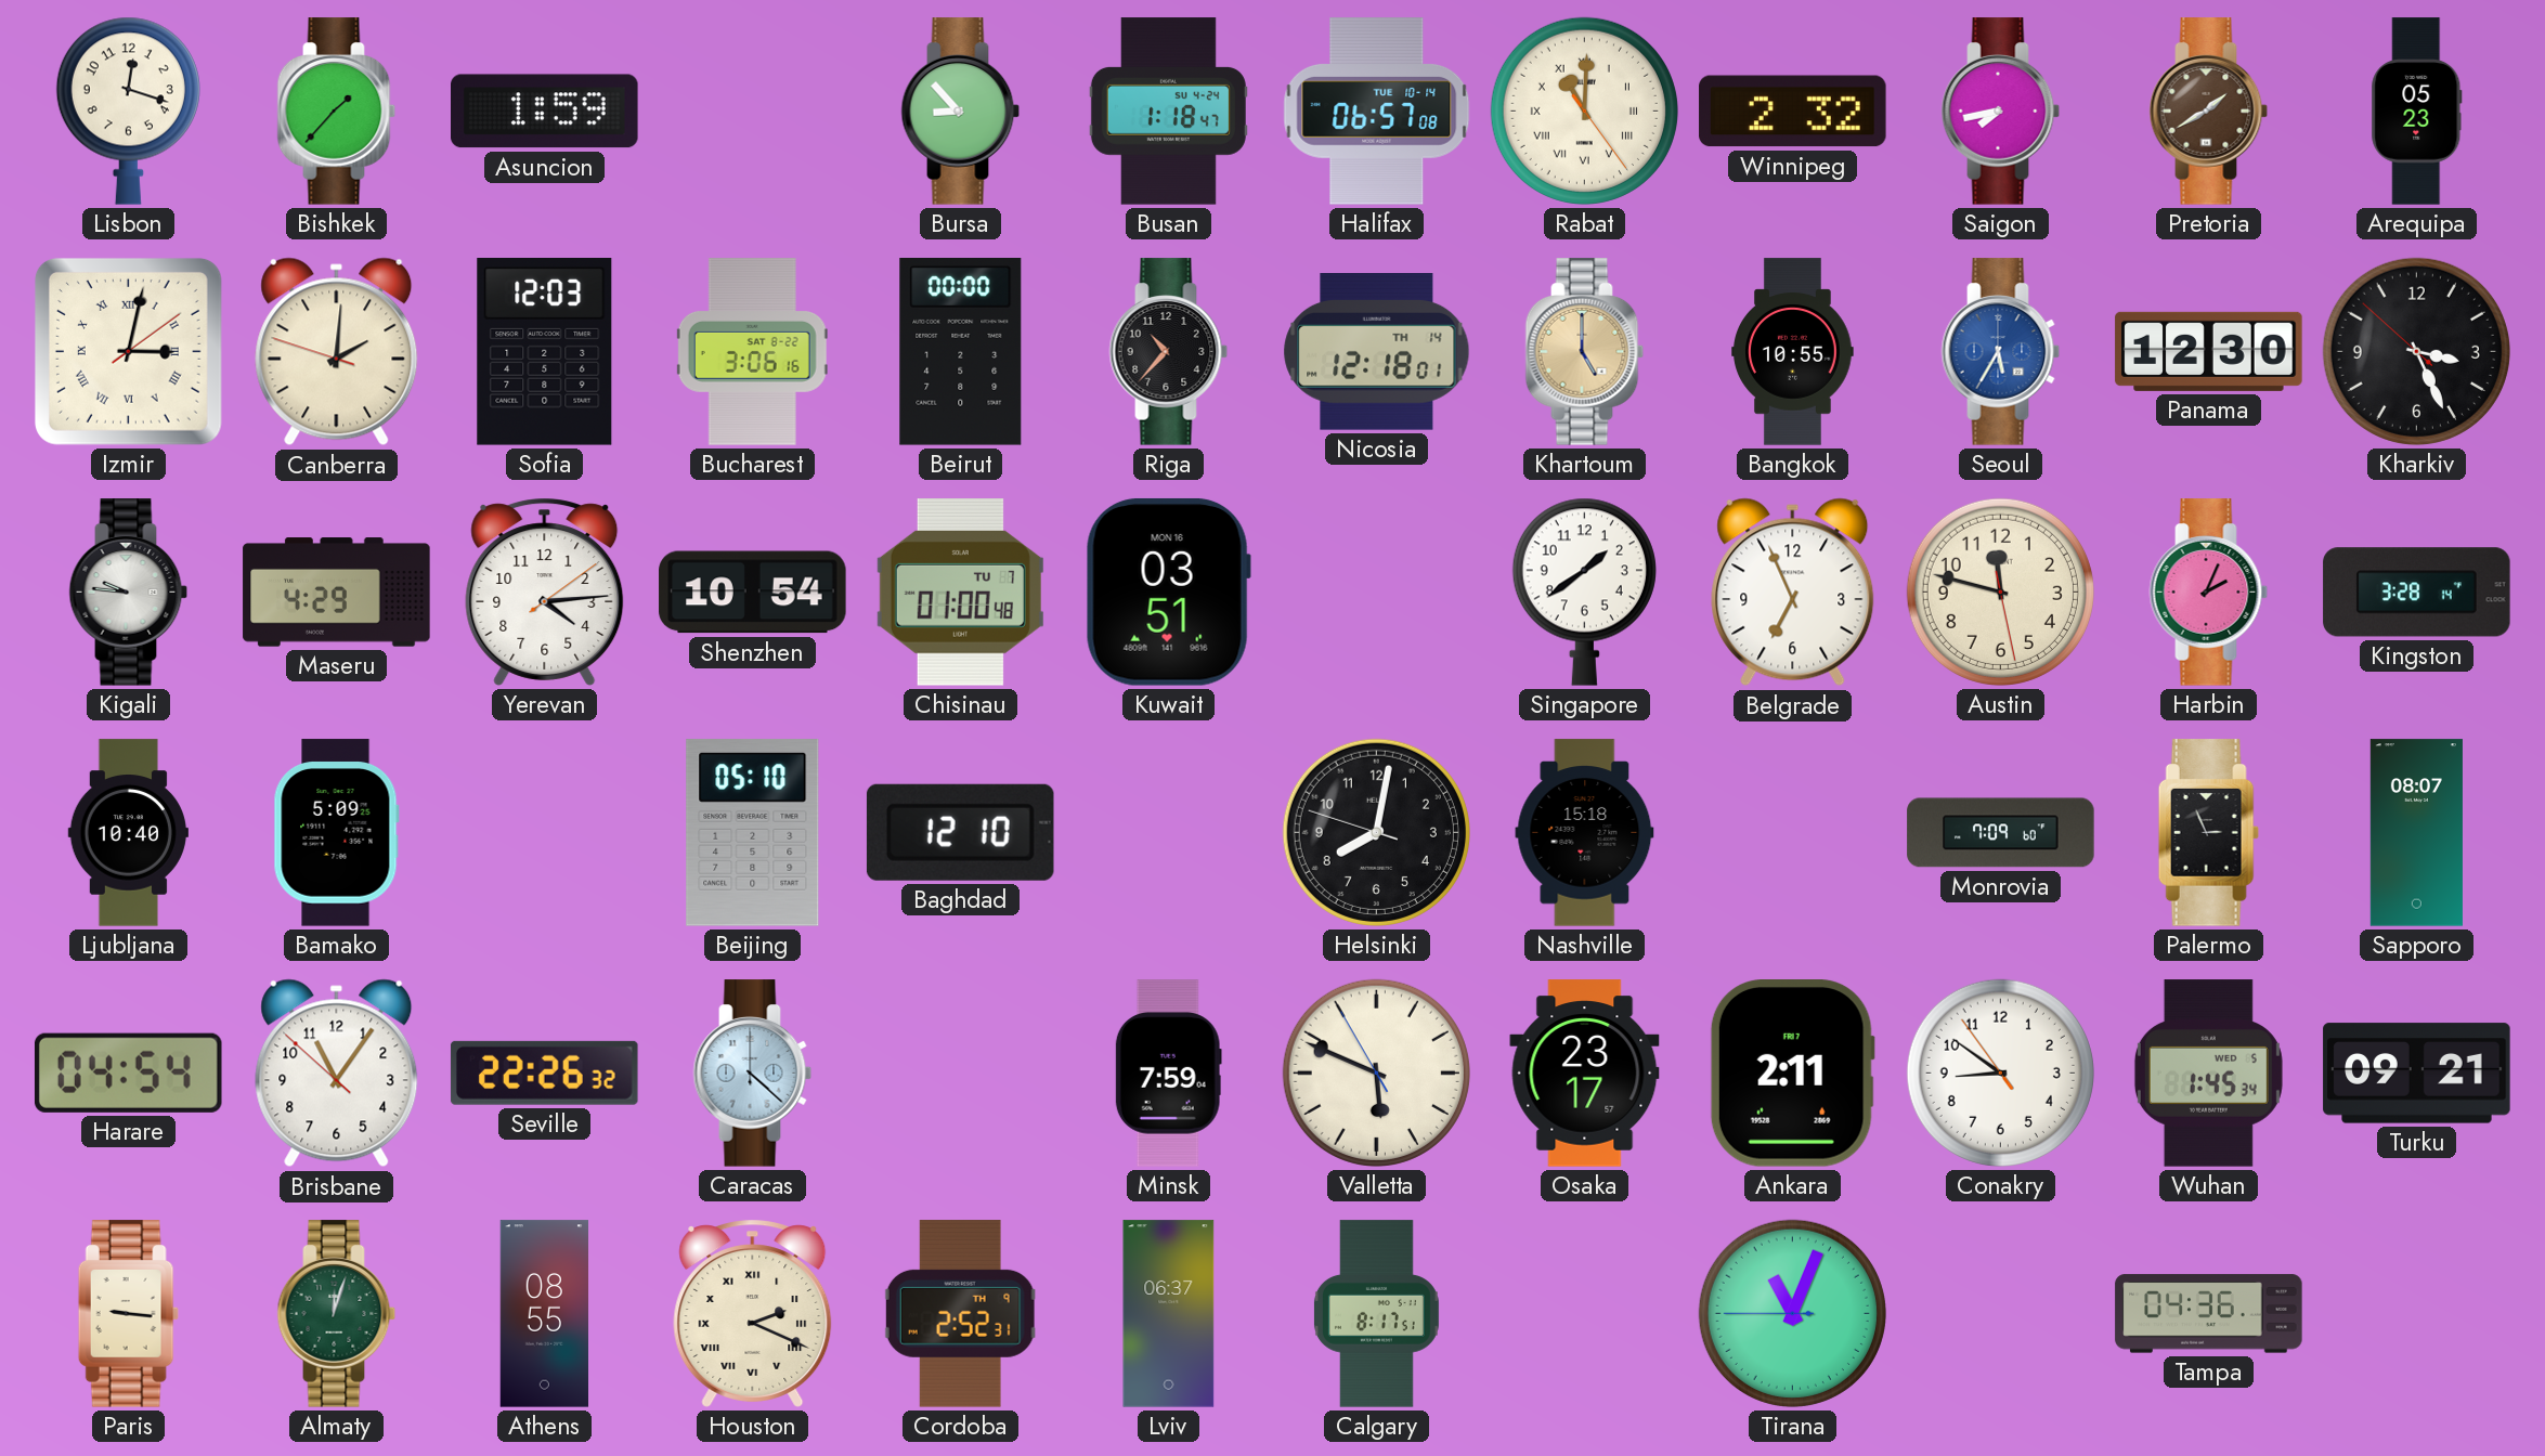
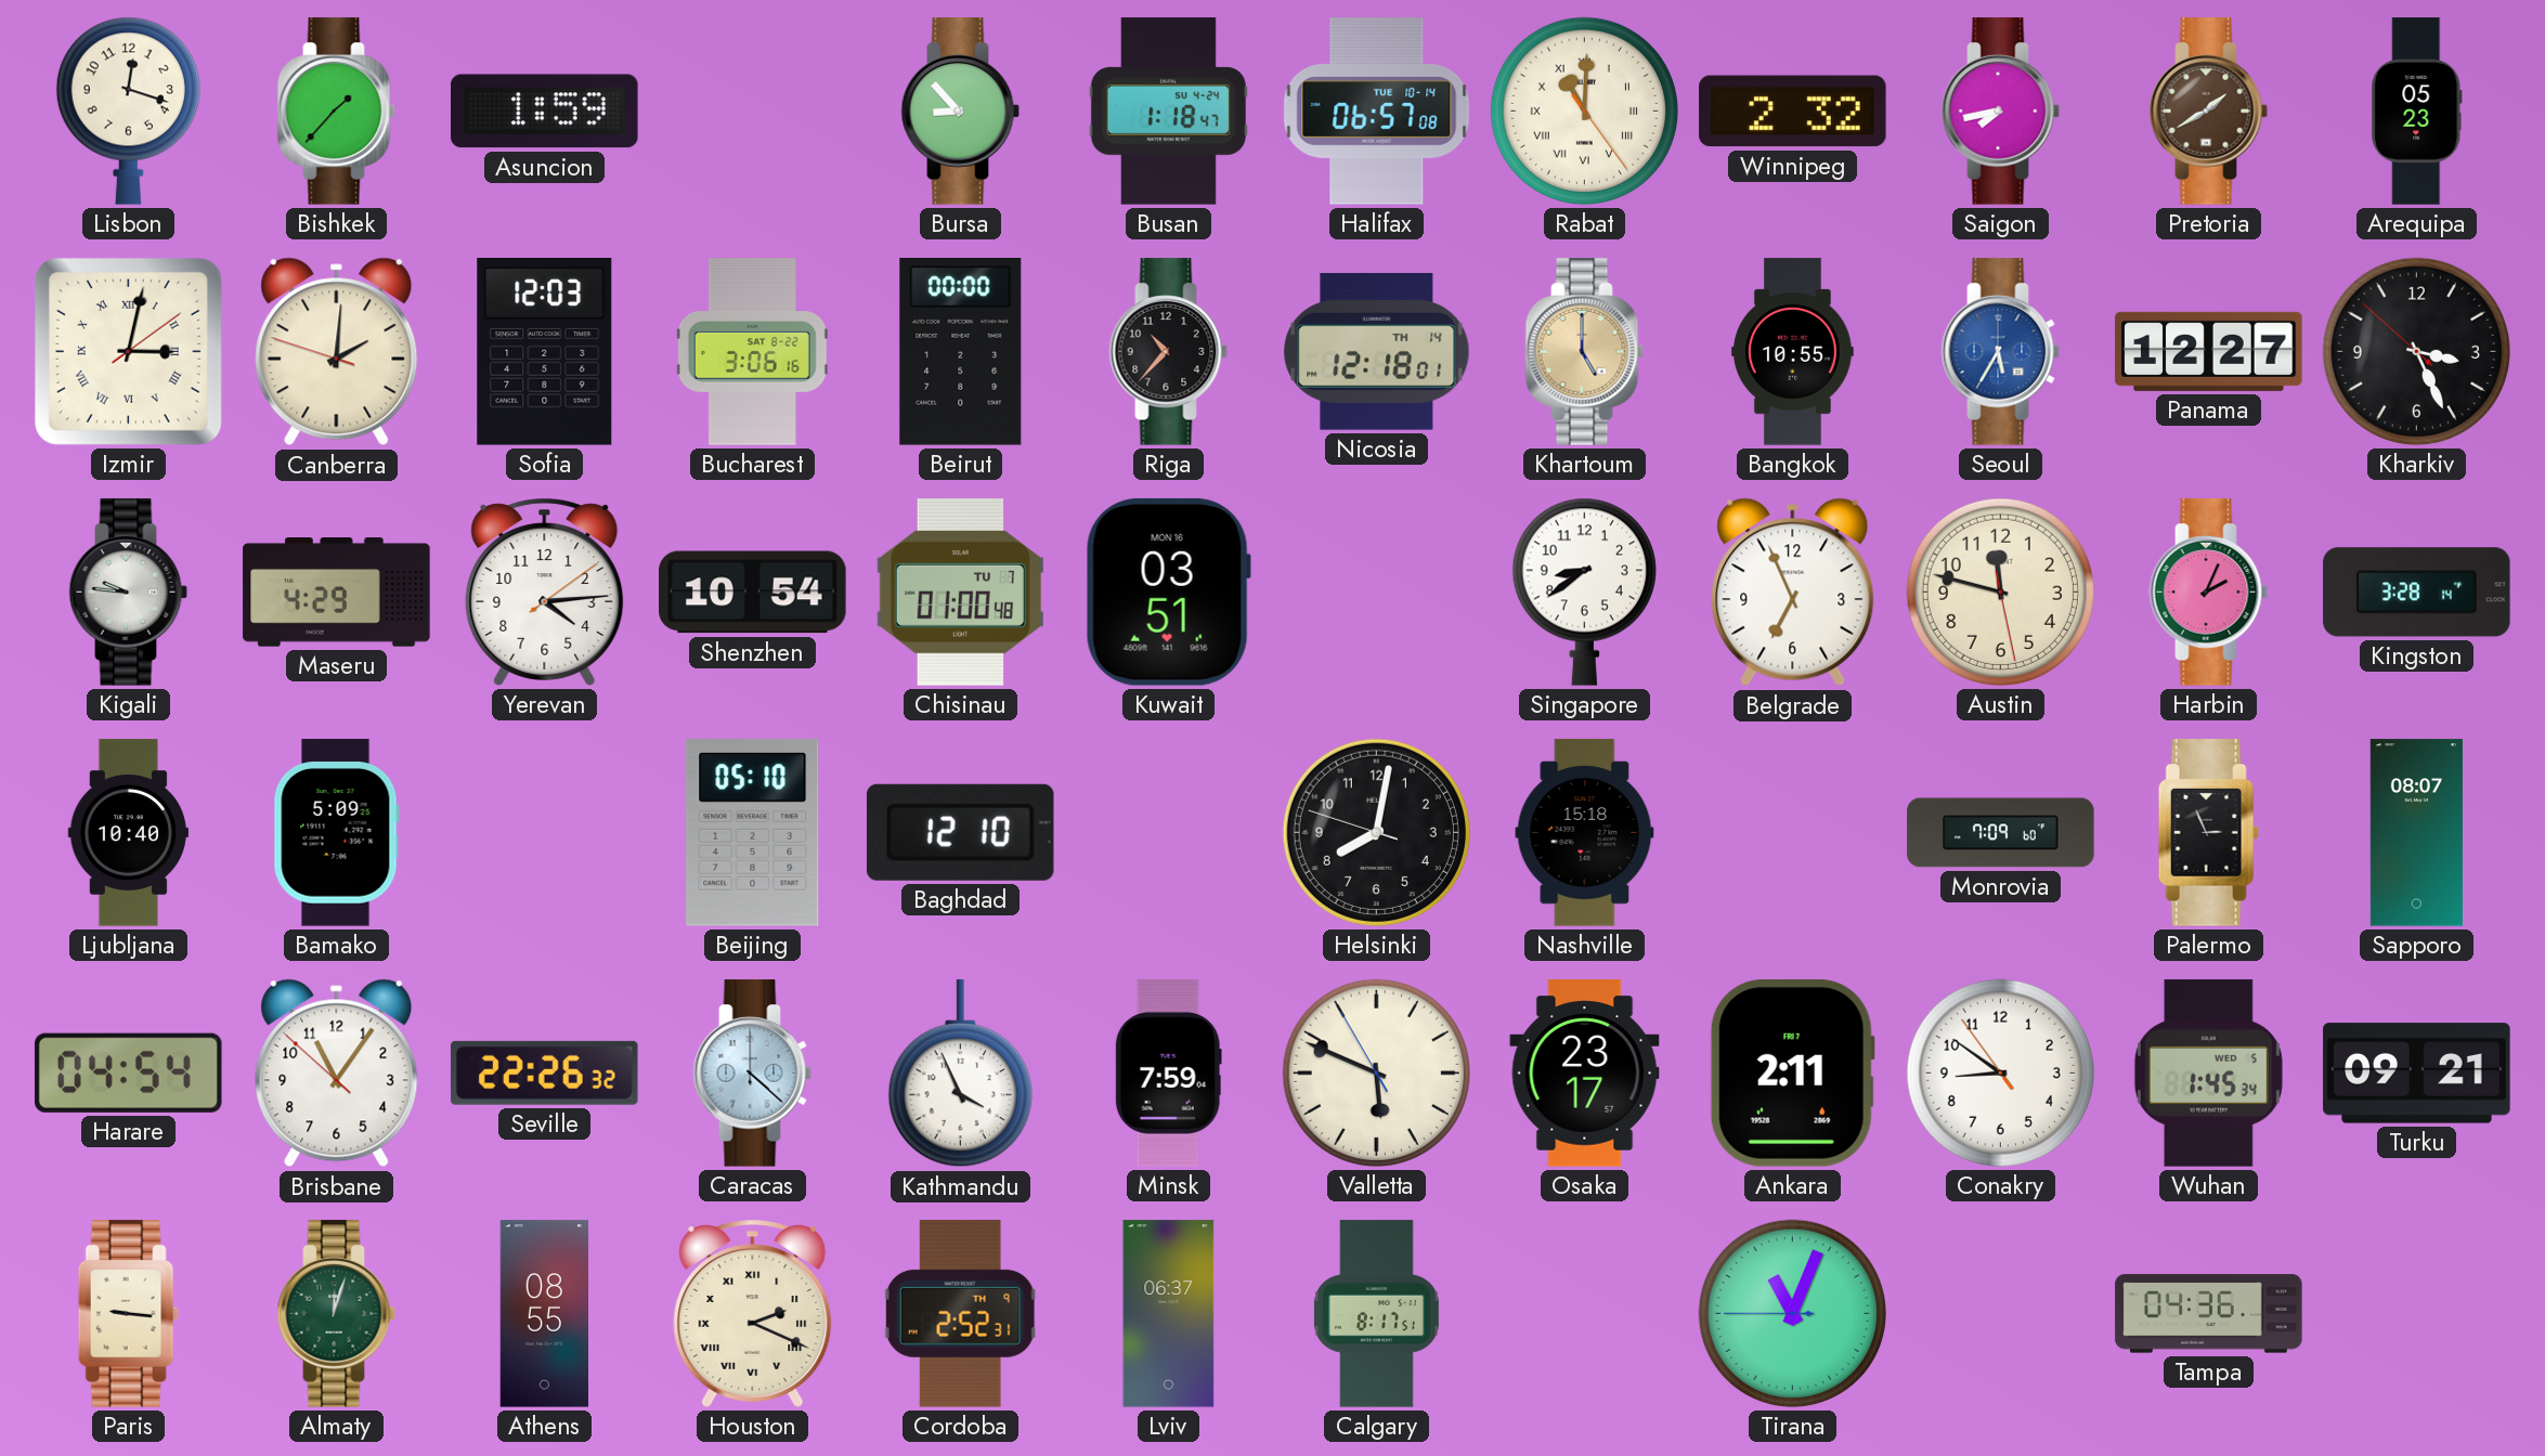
Panama: 12:30 -> 12:27
Singapore: 1:39 -> 8:39
Kathmandu: none -> 3:56
